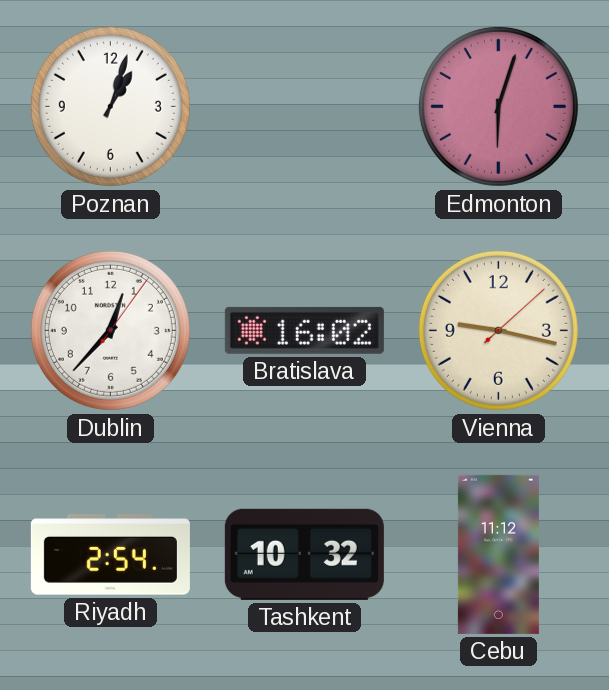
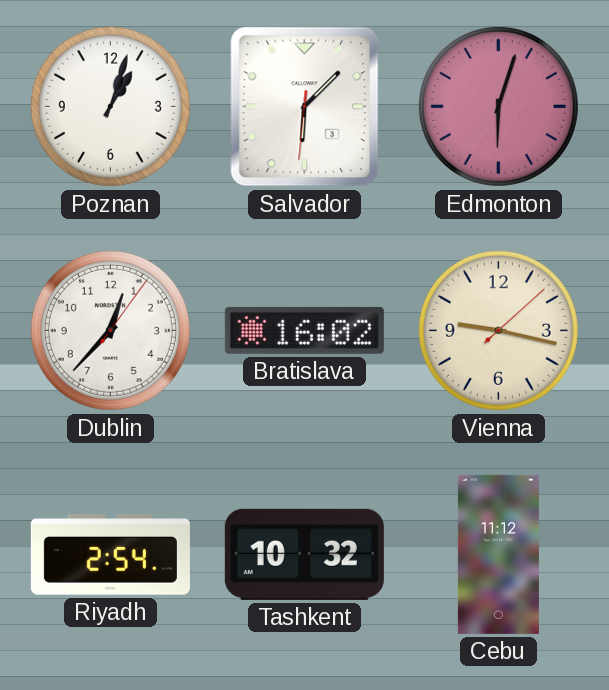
Salvador: none -> 6:07
